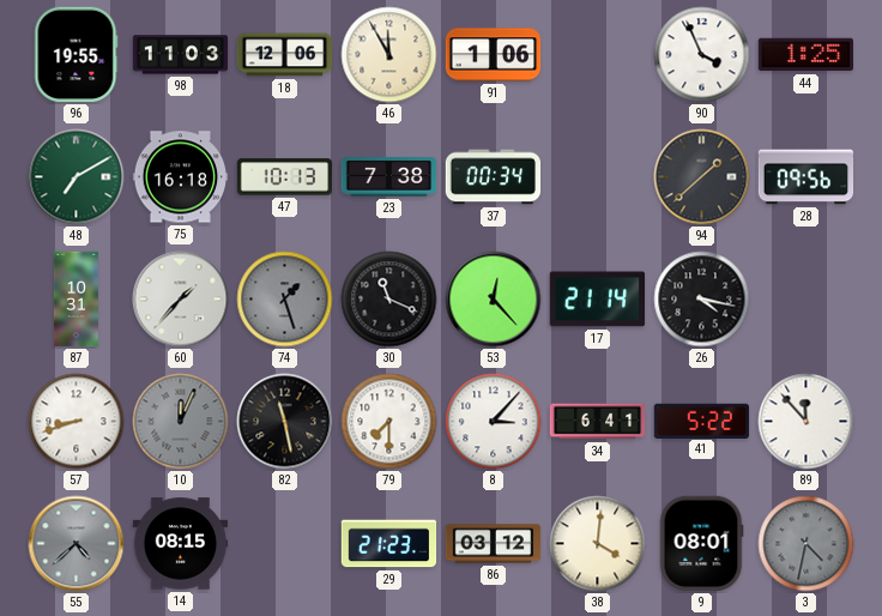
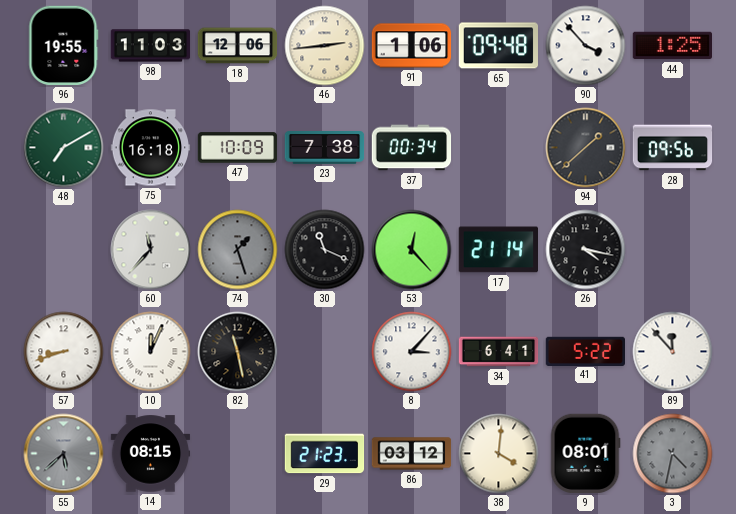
46: 11:55 -> 2:44
65: none -> 09:48
90: 3:56 -> 3:53
47: 10:13 -> 10:09
87: 10:31 -> none
60: 1:37 -> 11:37
10 dial: grey -> white
79: 7:30 -> none
55: 4:38 -> 5:38
